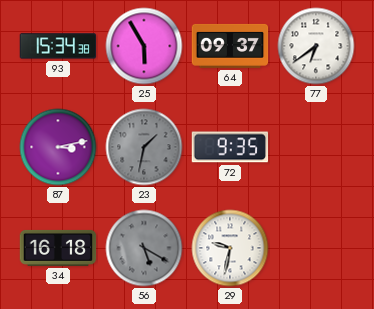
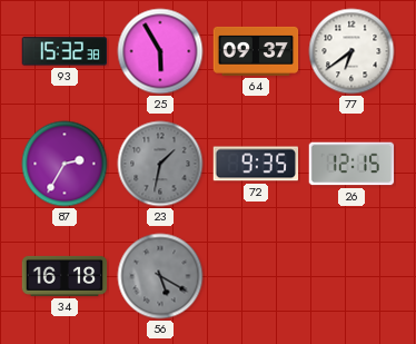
93: 15:34 -> 15:32
87: 3:13 -> 2:35
26: none -> 12:15
29: 9:32 -> none
